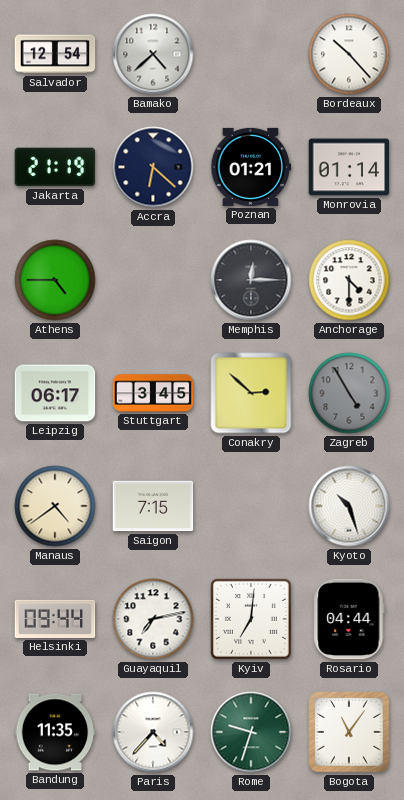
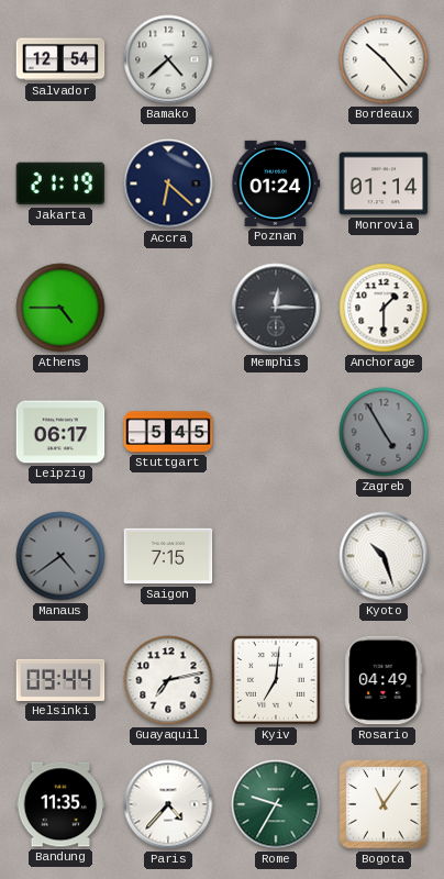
Poznan: 01:21 -> 01:24
Anchorage: 4:30 -> 1:30
Stuttgart: 3:45 -> 5:45
Conakry: 2:52 -> none
Manaus dial: cream -> grey
Rosario: 04:44 -> 04:49
Rome: 9:33 -> 9:35
